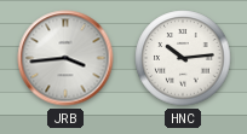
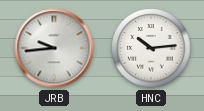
JRB: 3:44 -> 9:44
